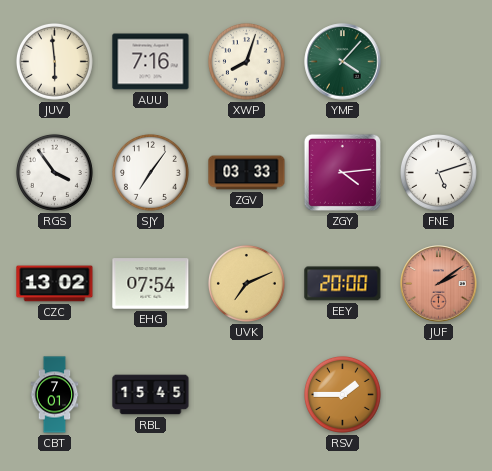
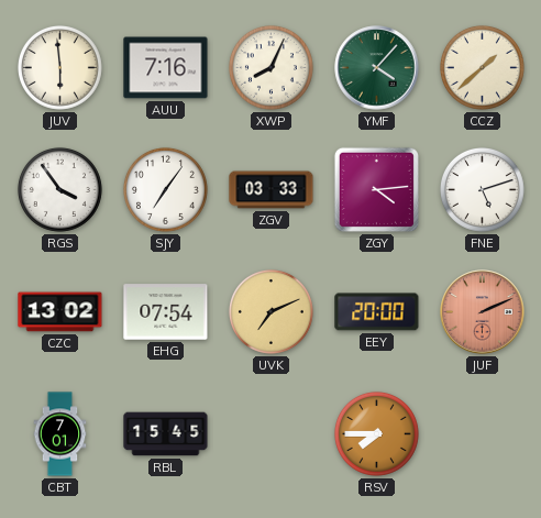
XWP: 8:03 -> 8:04
CCZ: none -> 1:38
JUF: 2:09 -> 2:11
RSV: 1:45 -> 7:45
